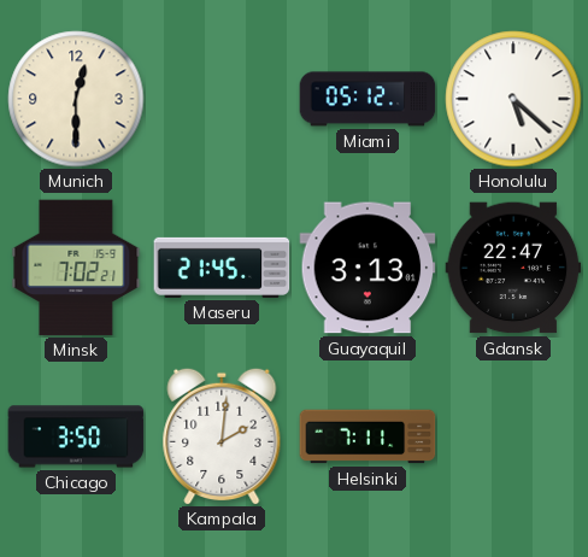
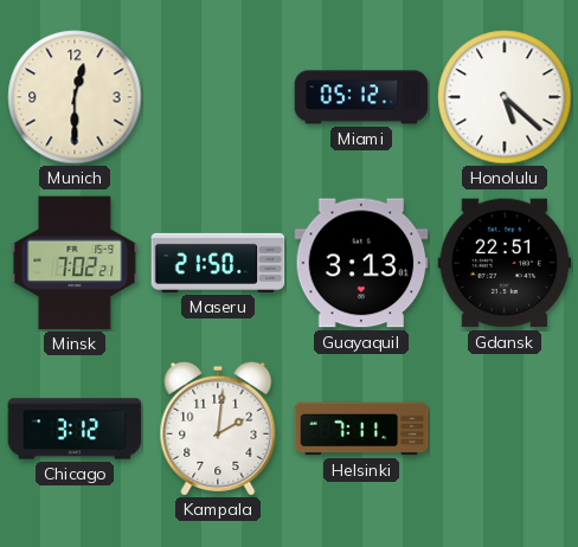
Maseru: 21:45 -> 21:50
Gdansk: 22:47 -> 22:51
Chicago: 3:50 -> 3:12
